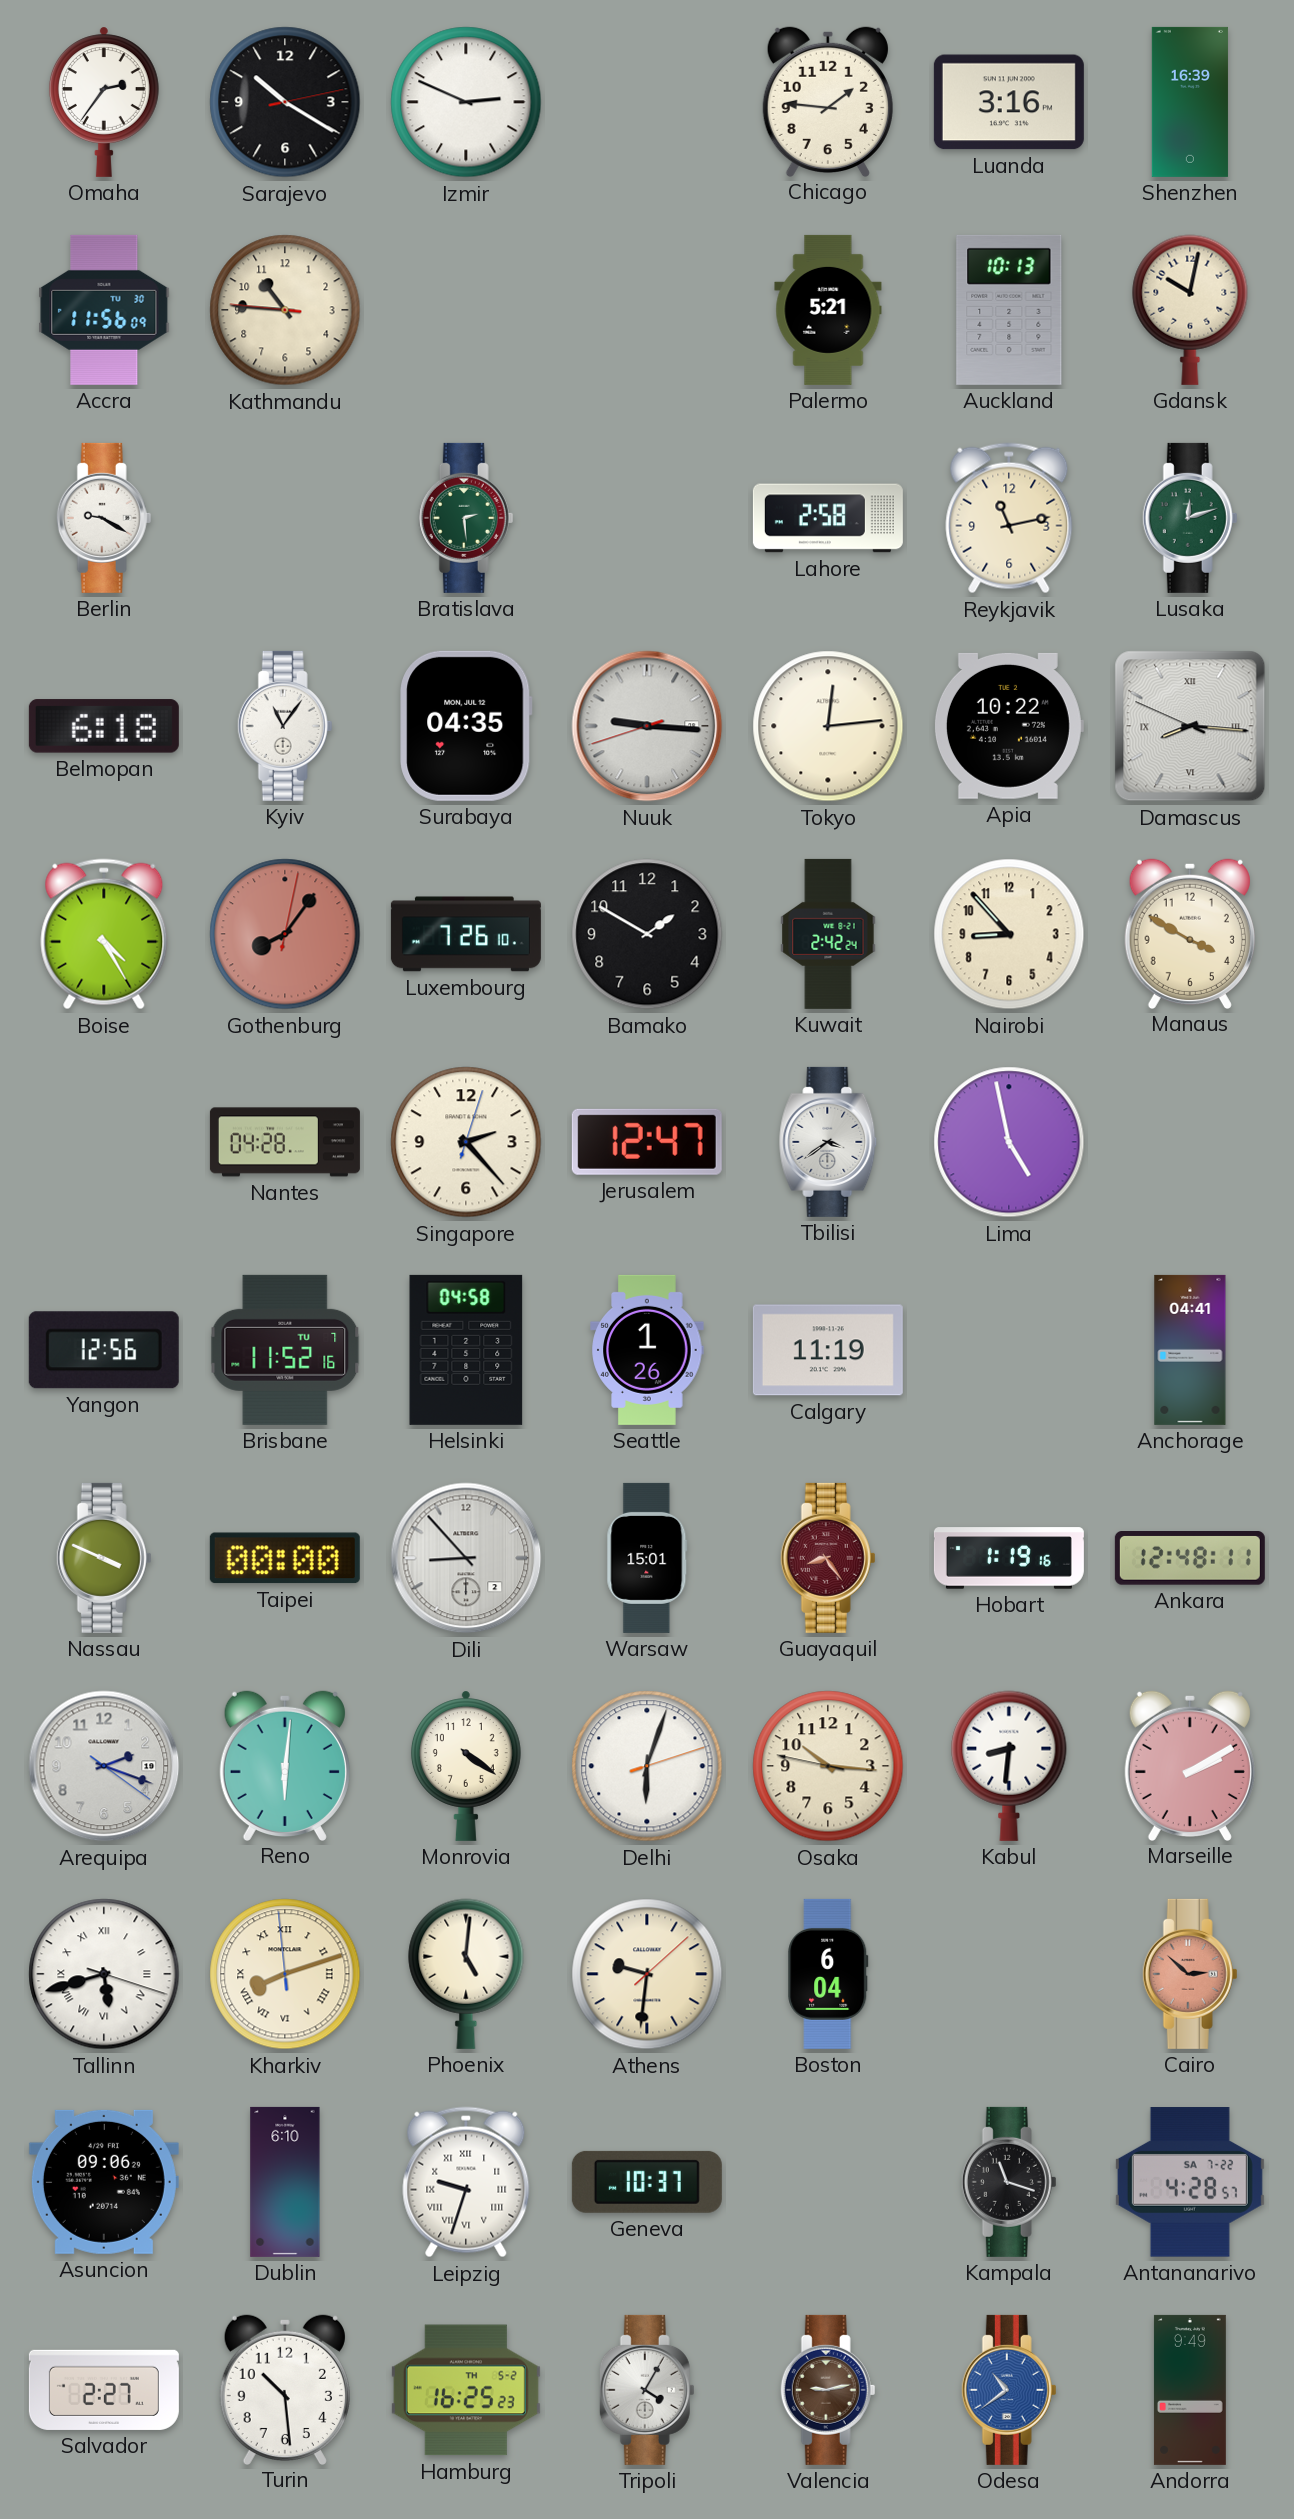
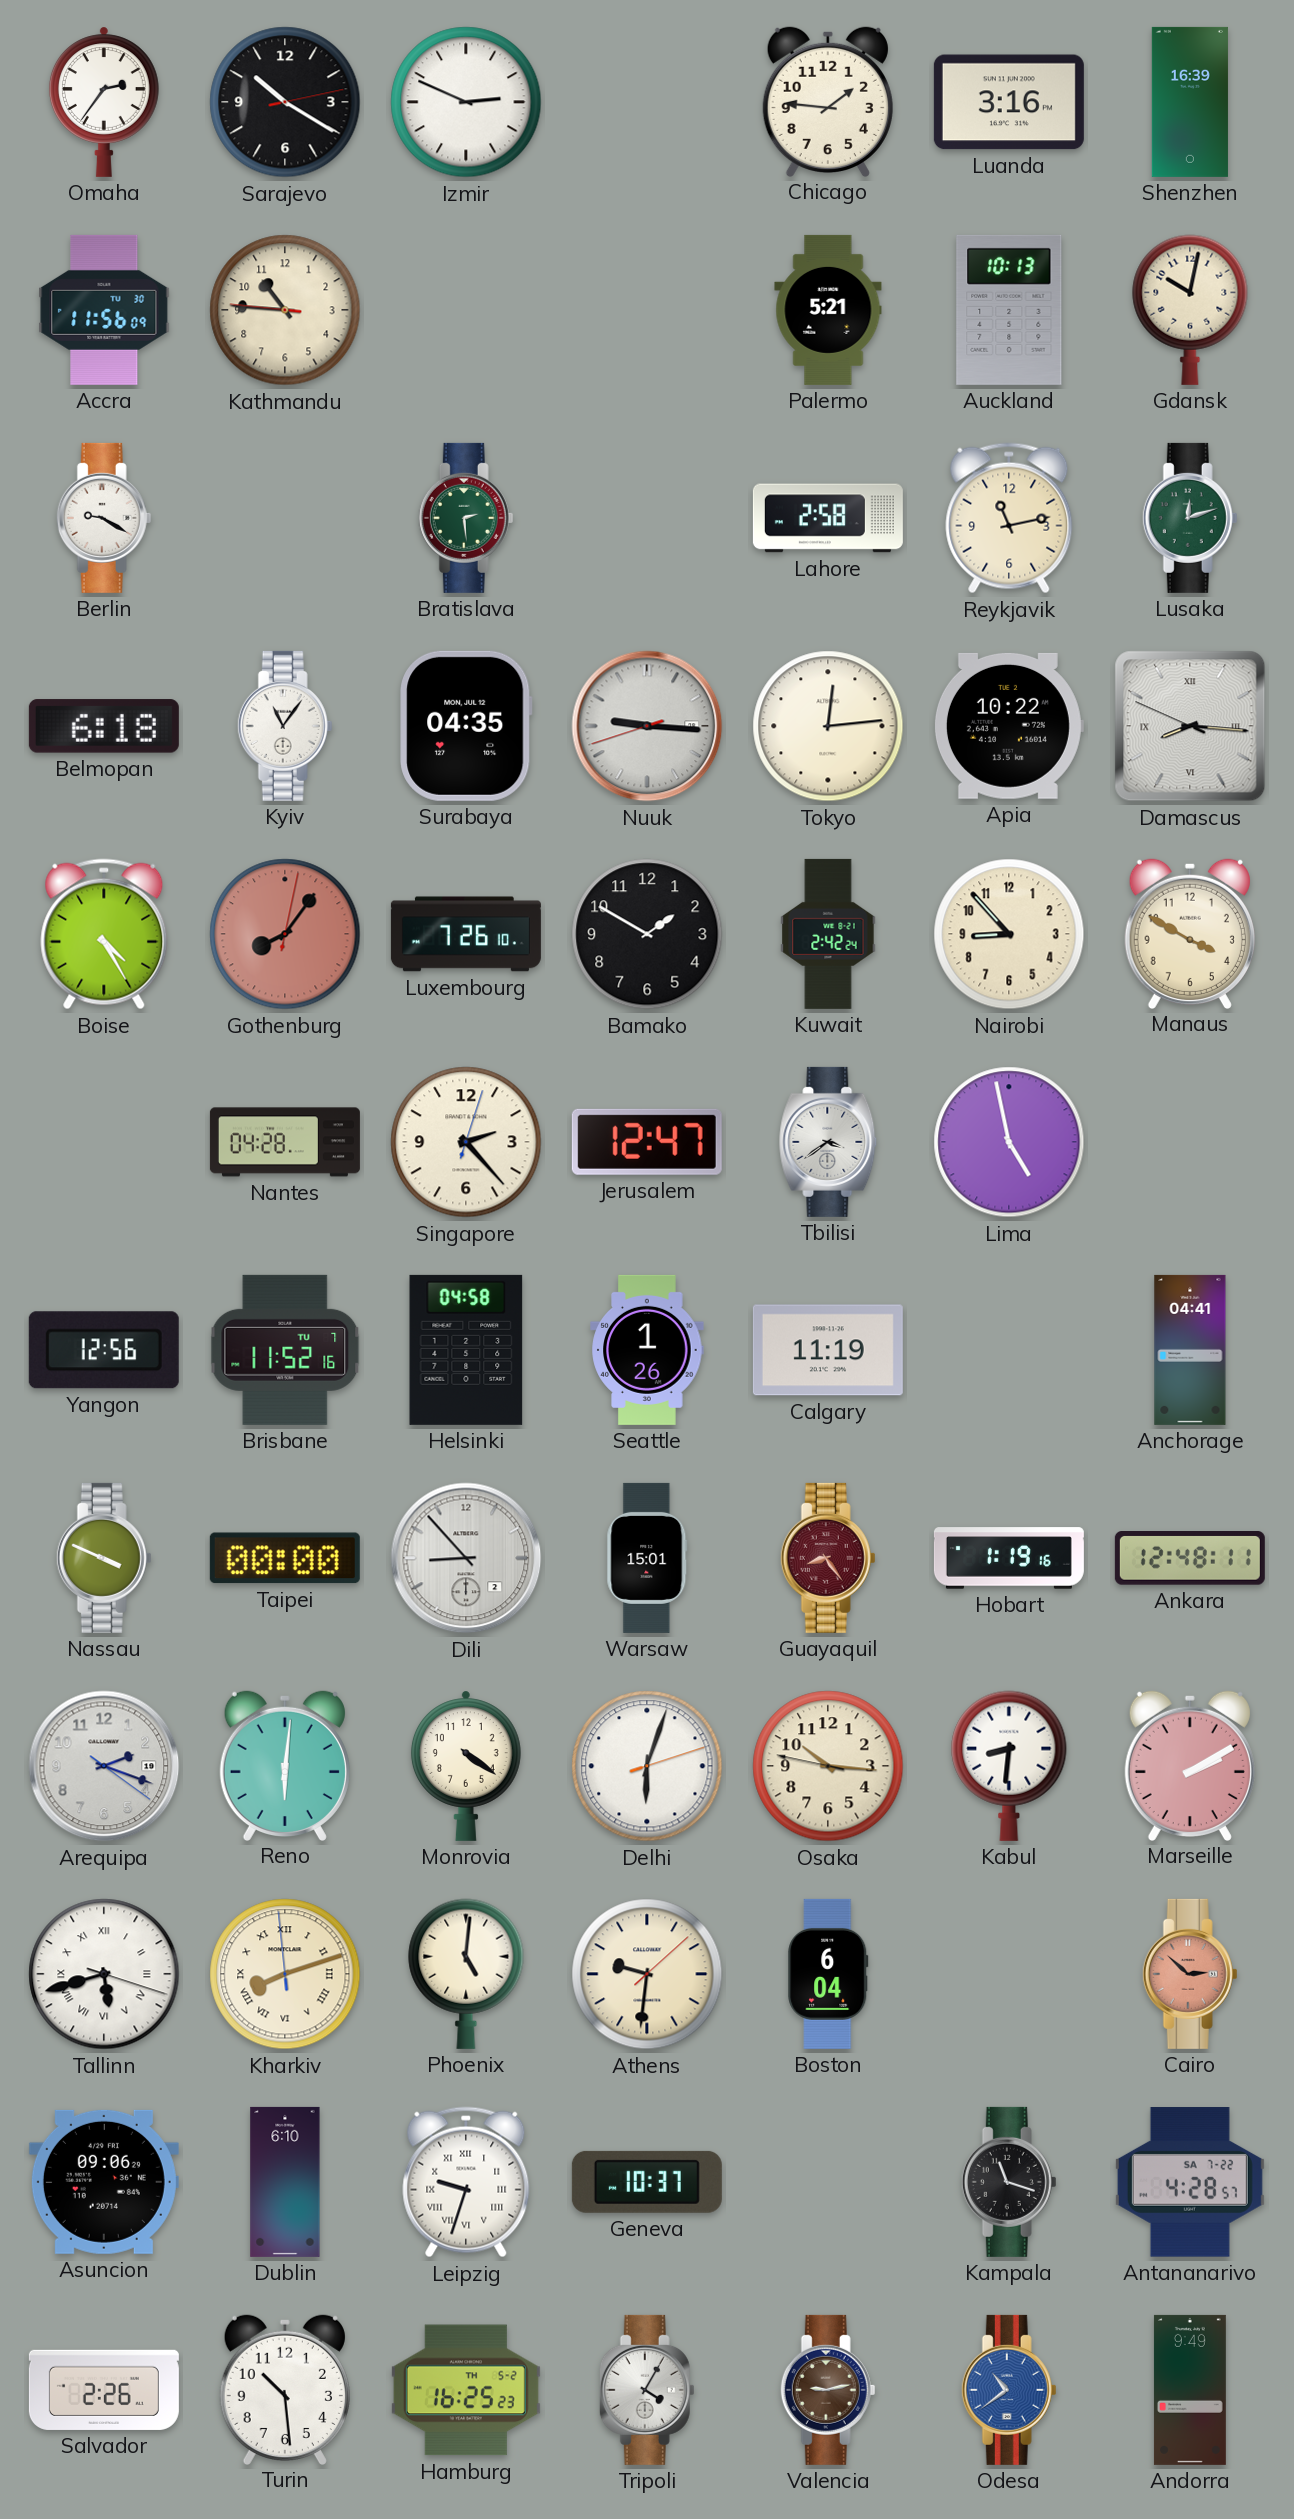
Salvador: 2:27 -> 2:26
